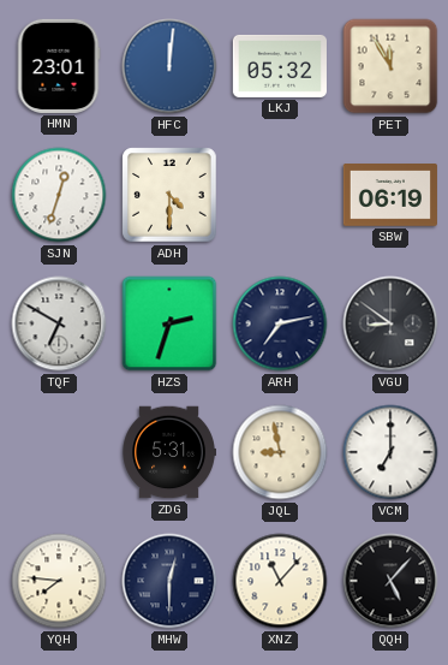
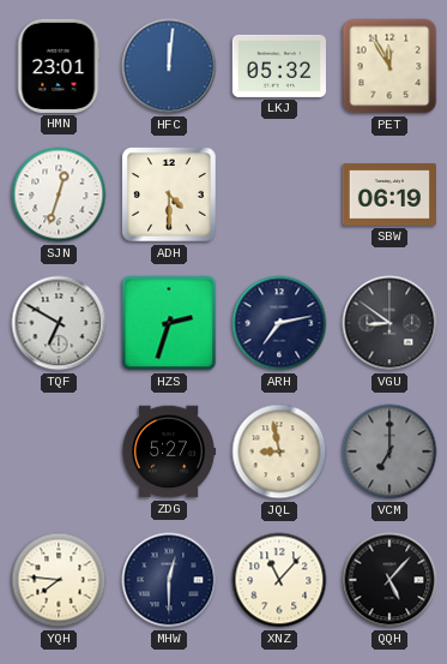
ZDG: 5:31 -> 5:27
VCM dial: white -> grey
